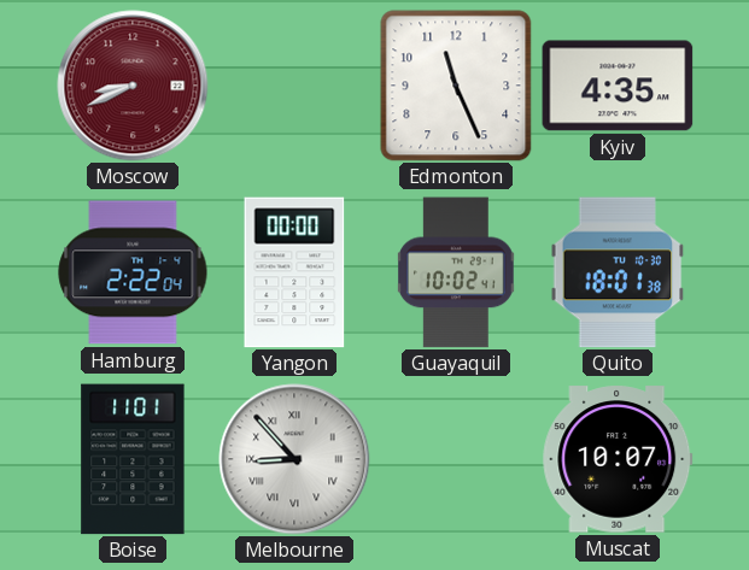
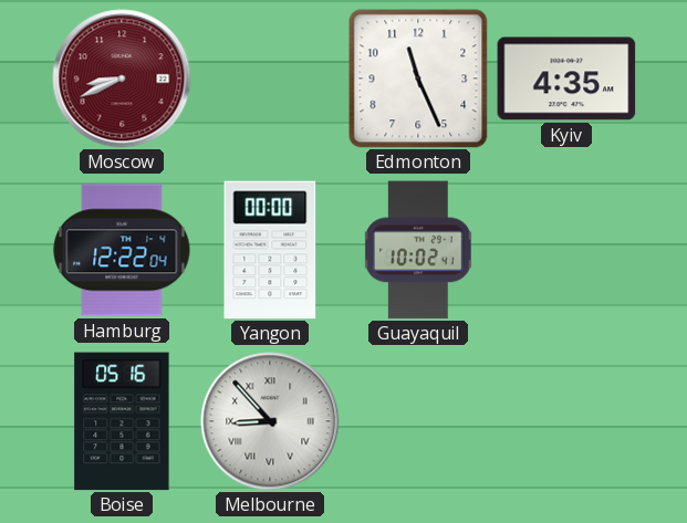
Hamburg: 2:22 -> 12:22
Quito: 18:01 -> none
Boise: 11:01 -> 05:16
Muscat: 10:07 -> none
